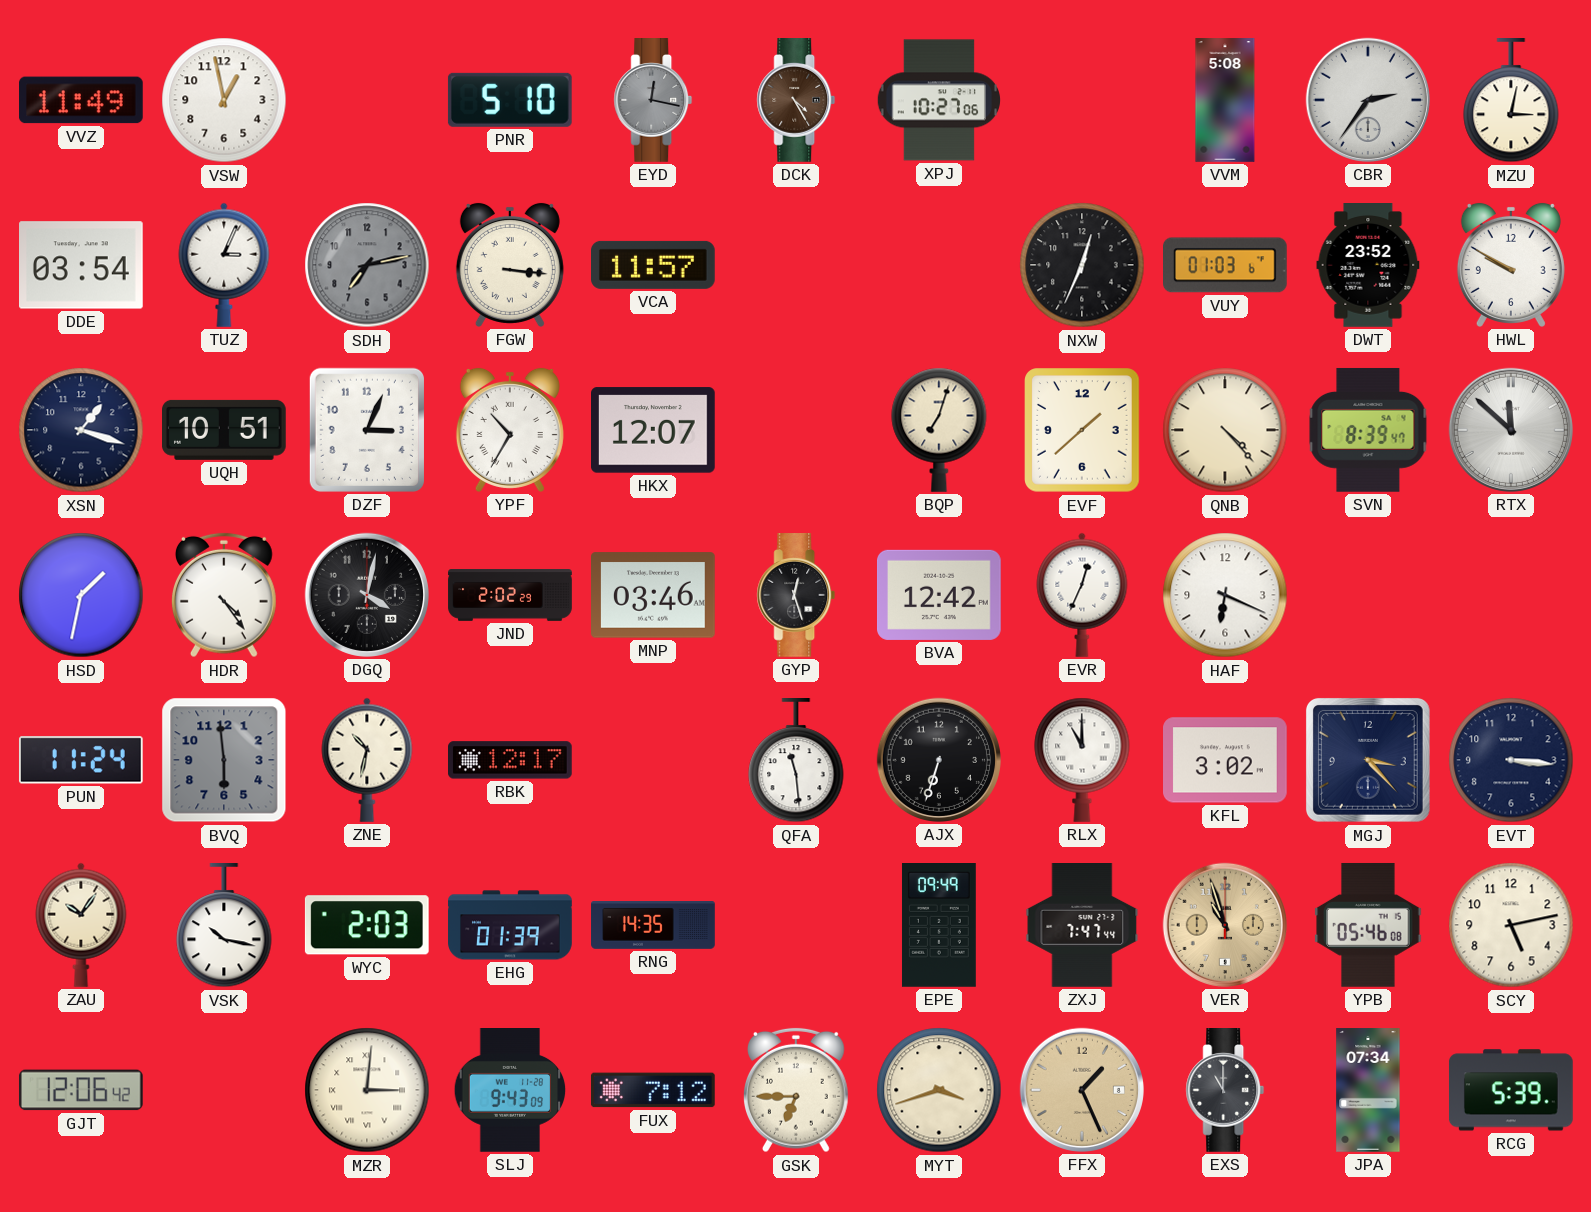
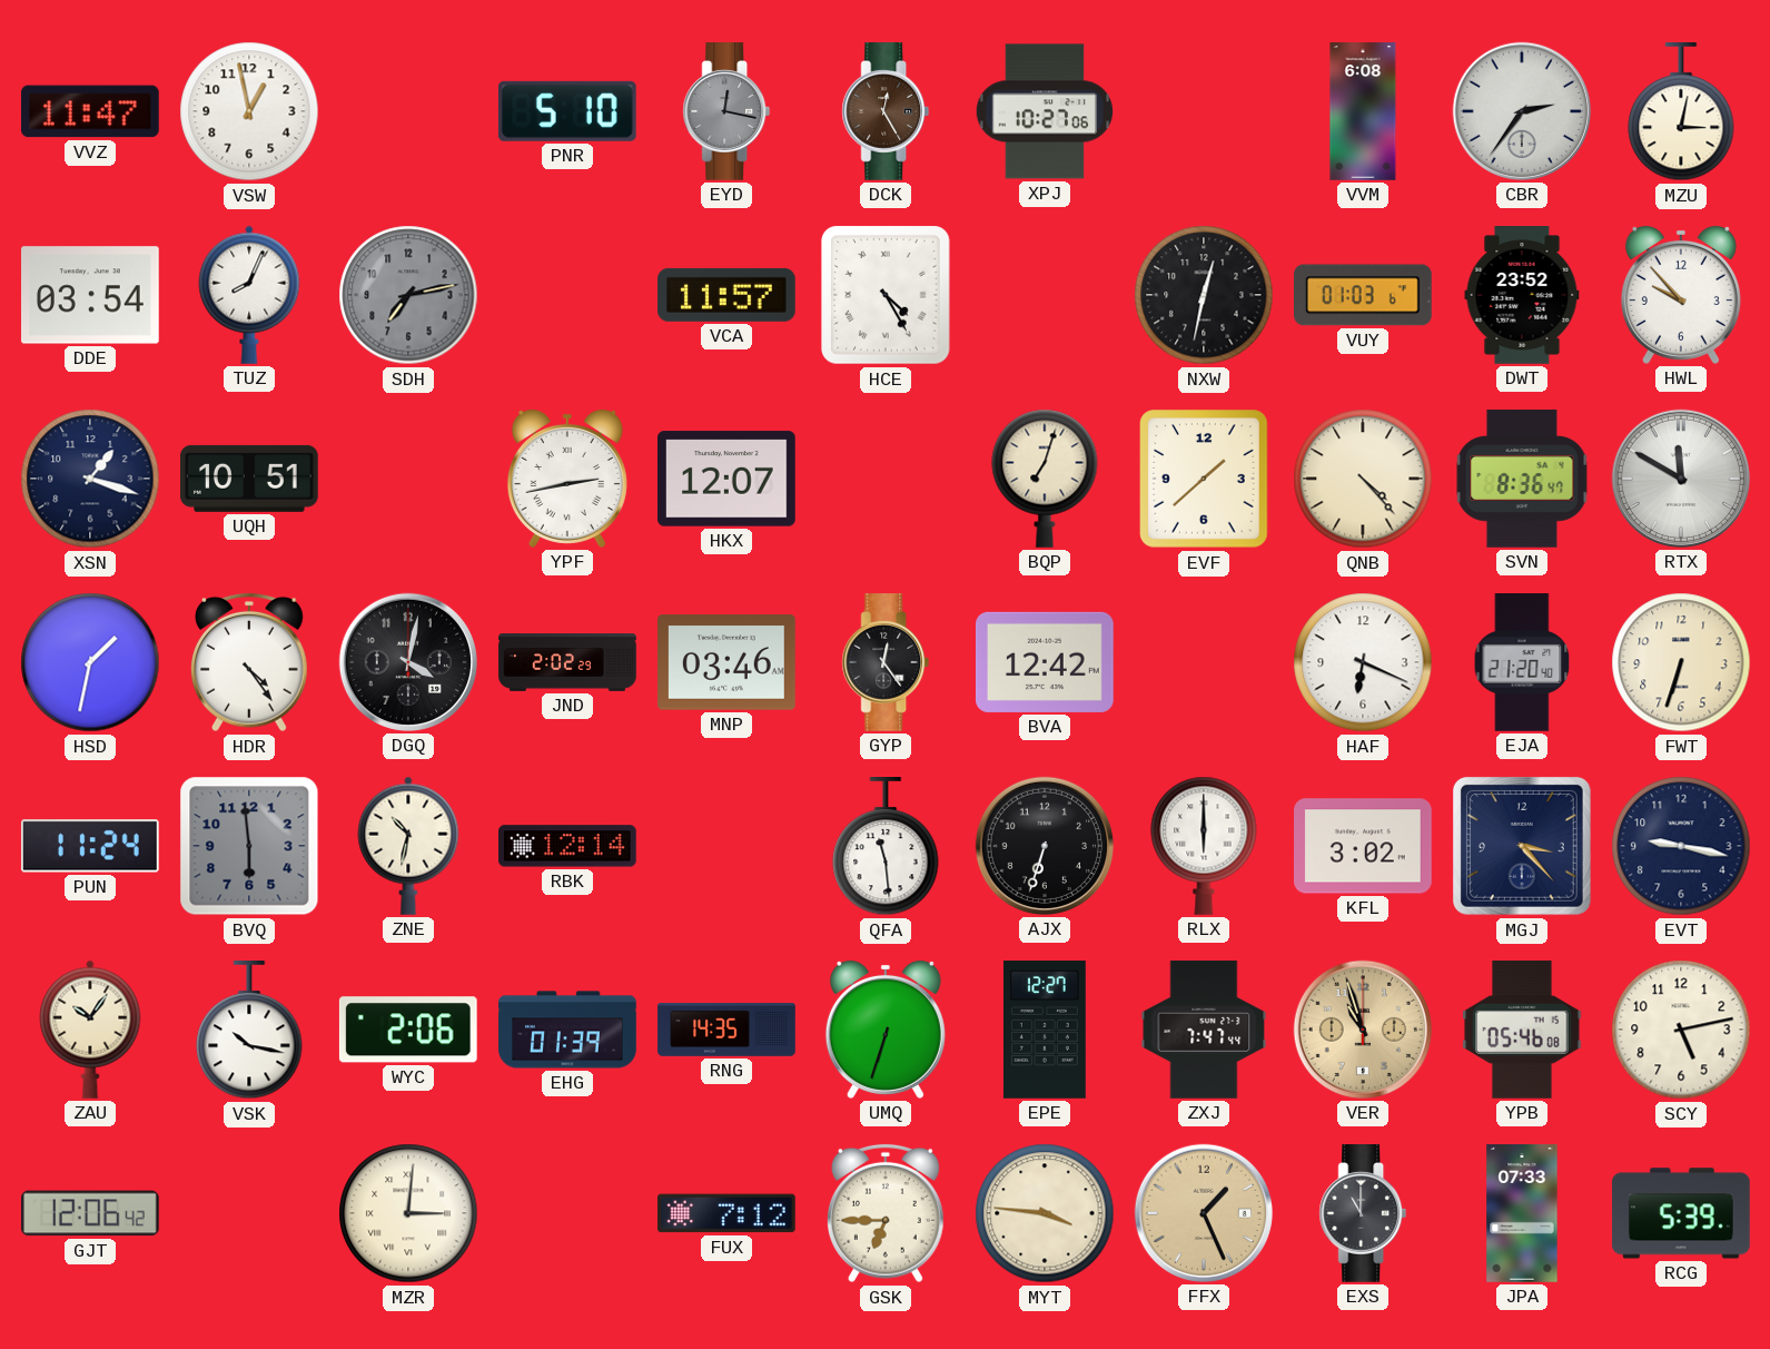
VVZ: 11:49 -> 11:47
DCK: 4:25 -> 12:25
VVM: 5:08 -> 6:08
TUZ: 3:04 -> 8:04
FGW: 3:16 -> none
HCE: none -> 4:25
NXW: 12:34 -> 12:32
HWL: 9:50 -> 9:53
DZF: 3:04 -> none
YPF: 10:35 -> 2:43
SVN: 8:39 -> 8:36
RTX: 11:52 -> 11:50
GYP: 12:27 -> 12:24
EVR: 12:34 -> none
EJA: none -> 21:20
FWT: none -> 6:33
RBK: 12:17 -> 12:14
RLX: 11:00 -> 6:00
EVT: 3:16 -> 9:17
WYC: 2:03 -> 2:06
UMQ: none -> 6:33
EPE: 09:49 -> 12:27
SLJ: 9:43 -> none
MYT: 3:42 -> 3:46
JPA: 07:34 -> 07:33
